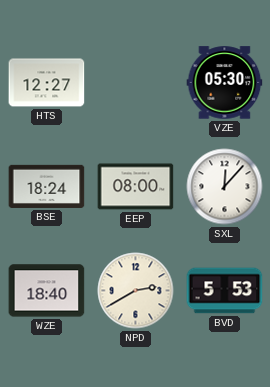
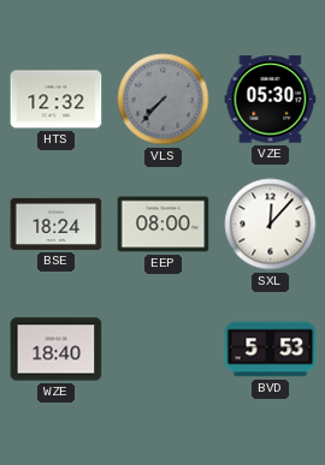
HTS: 12:27 -> 12:32
VLS: none -> 7:37
NPD: 2:40 -> none
